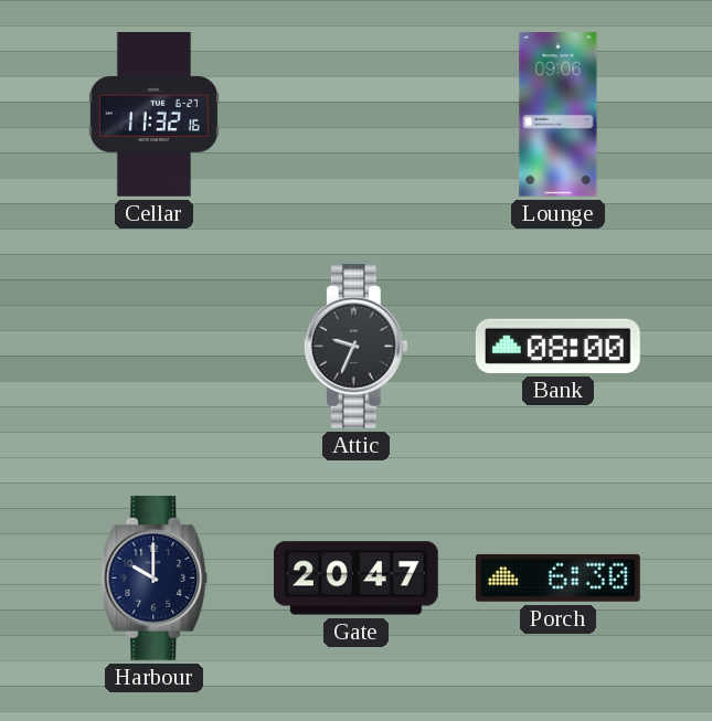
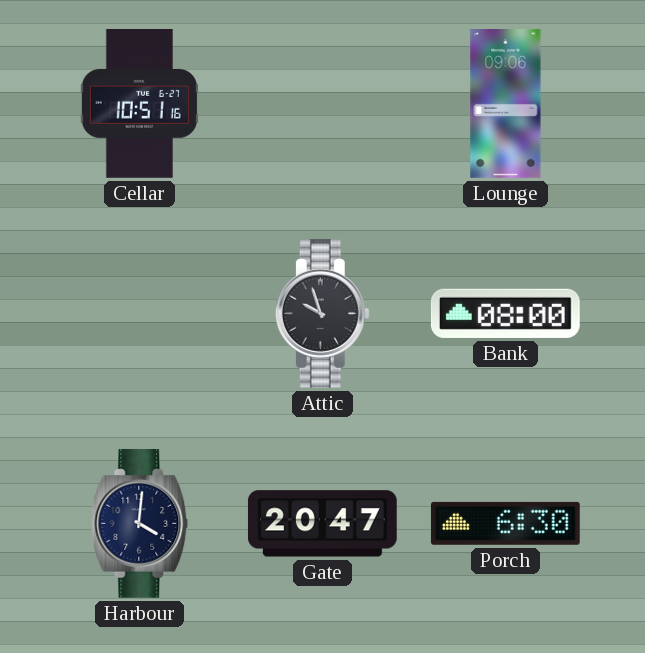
Cellar: 11:32 -> 10:51
Attic: 9:34 -> 9:57
Harbour: 10:00 -> 4:01
